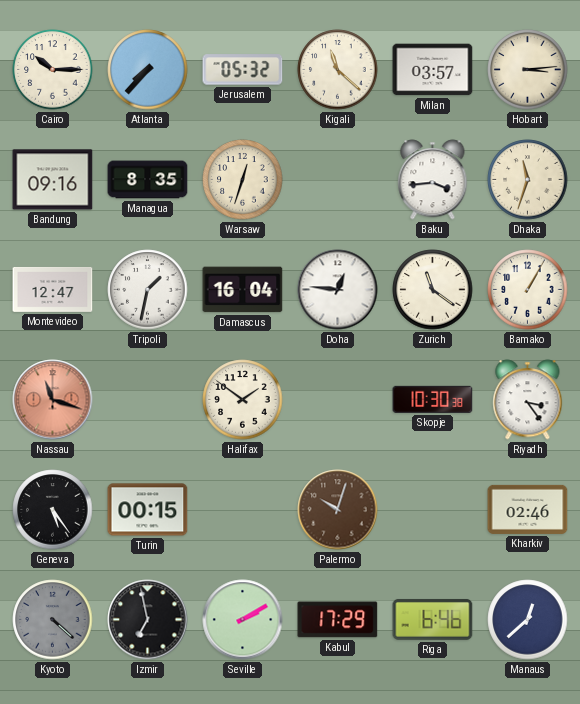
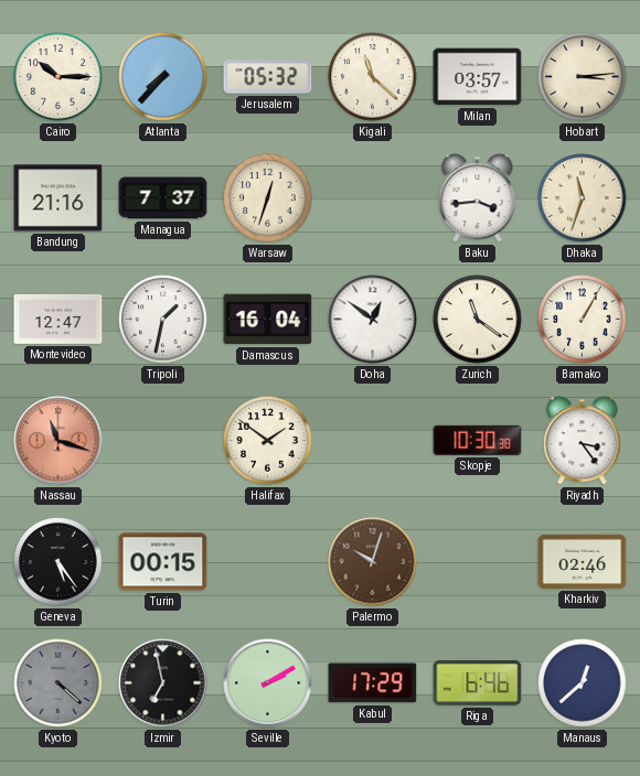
Bandung: 09:16 -> 21:16
Managua: 8:35 -> 7:37
Doha: 12:46 -> 12:51
